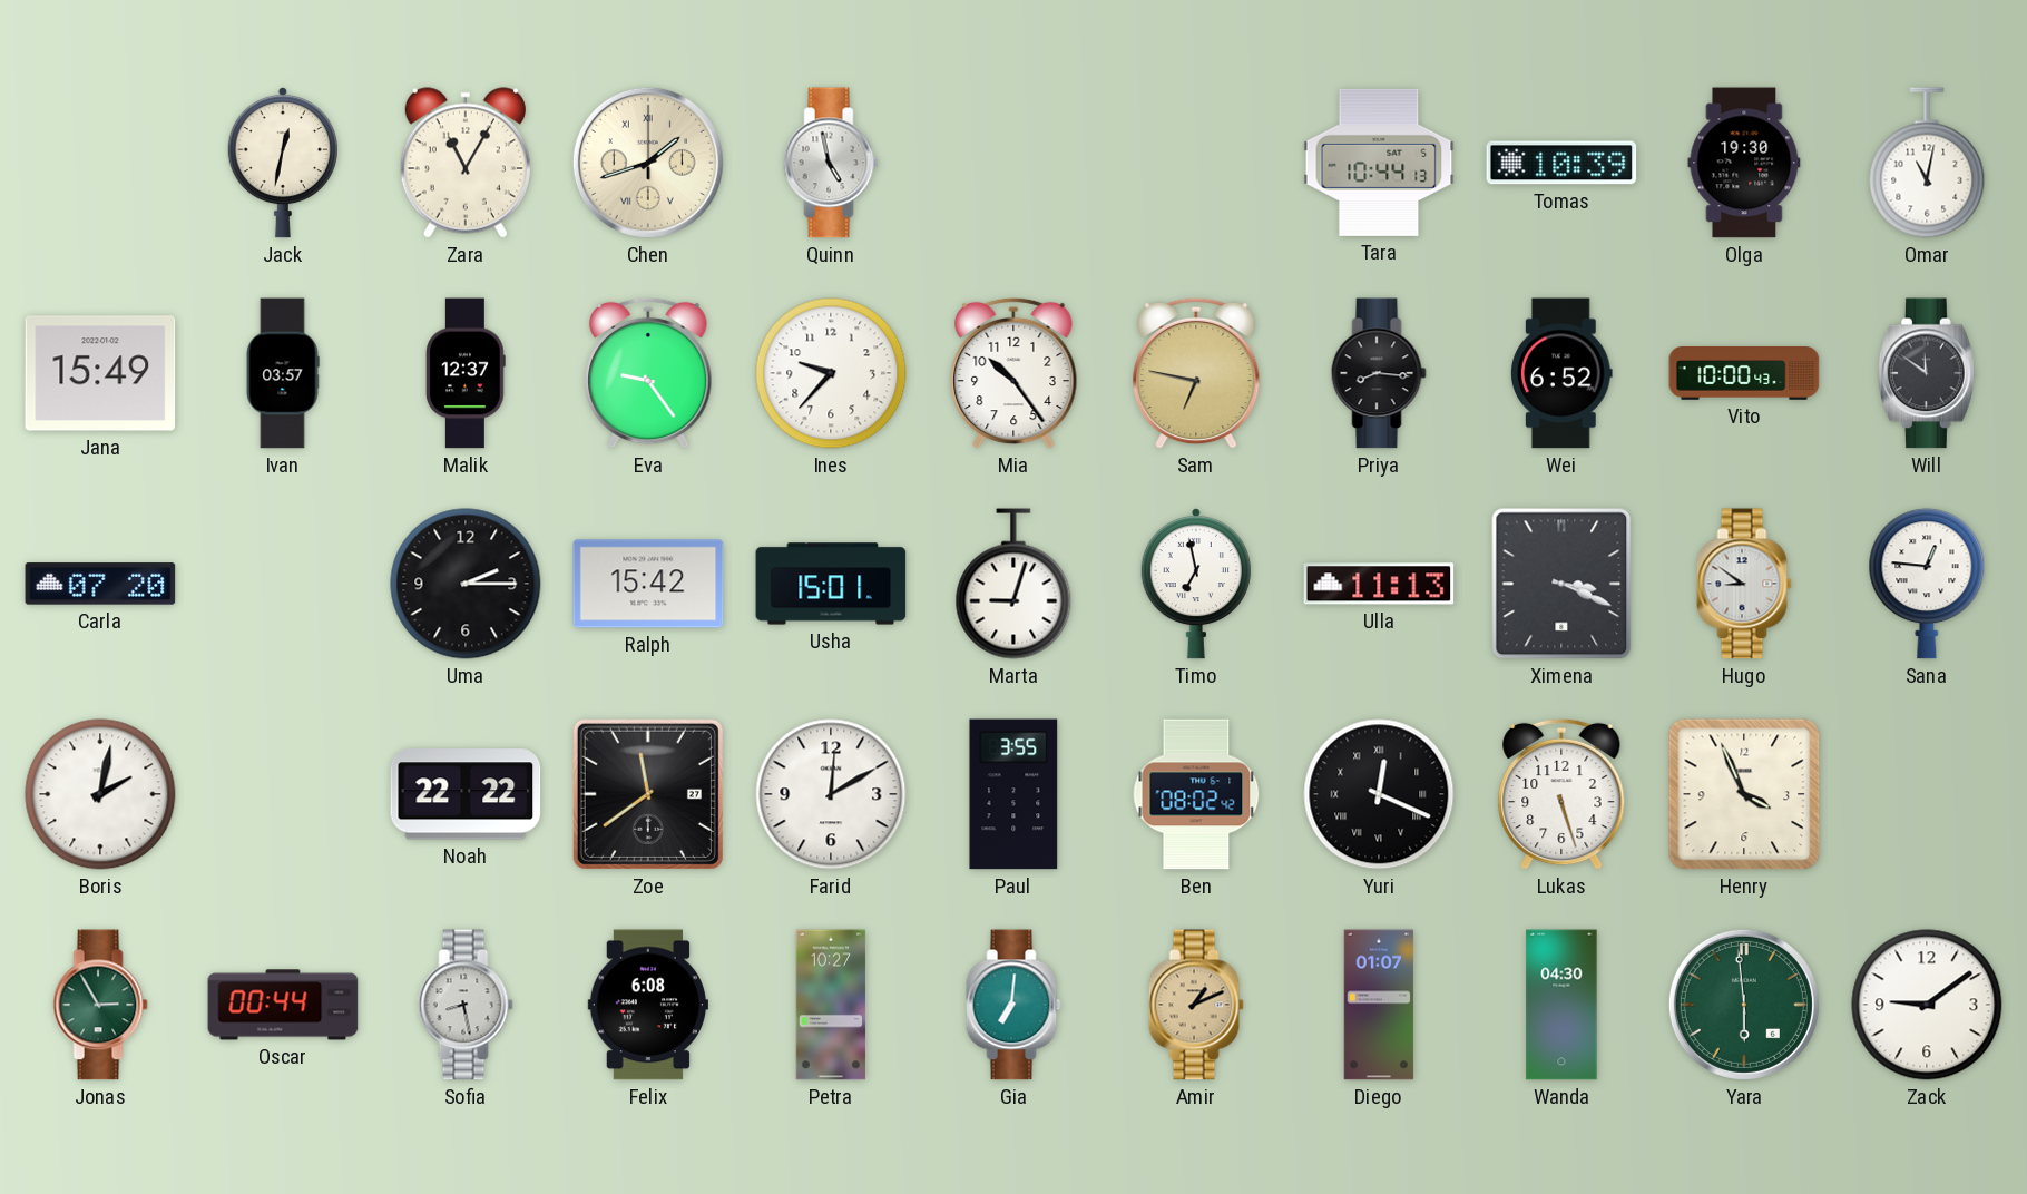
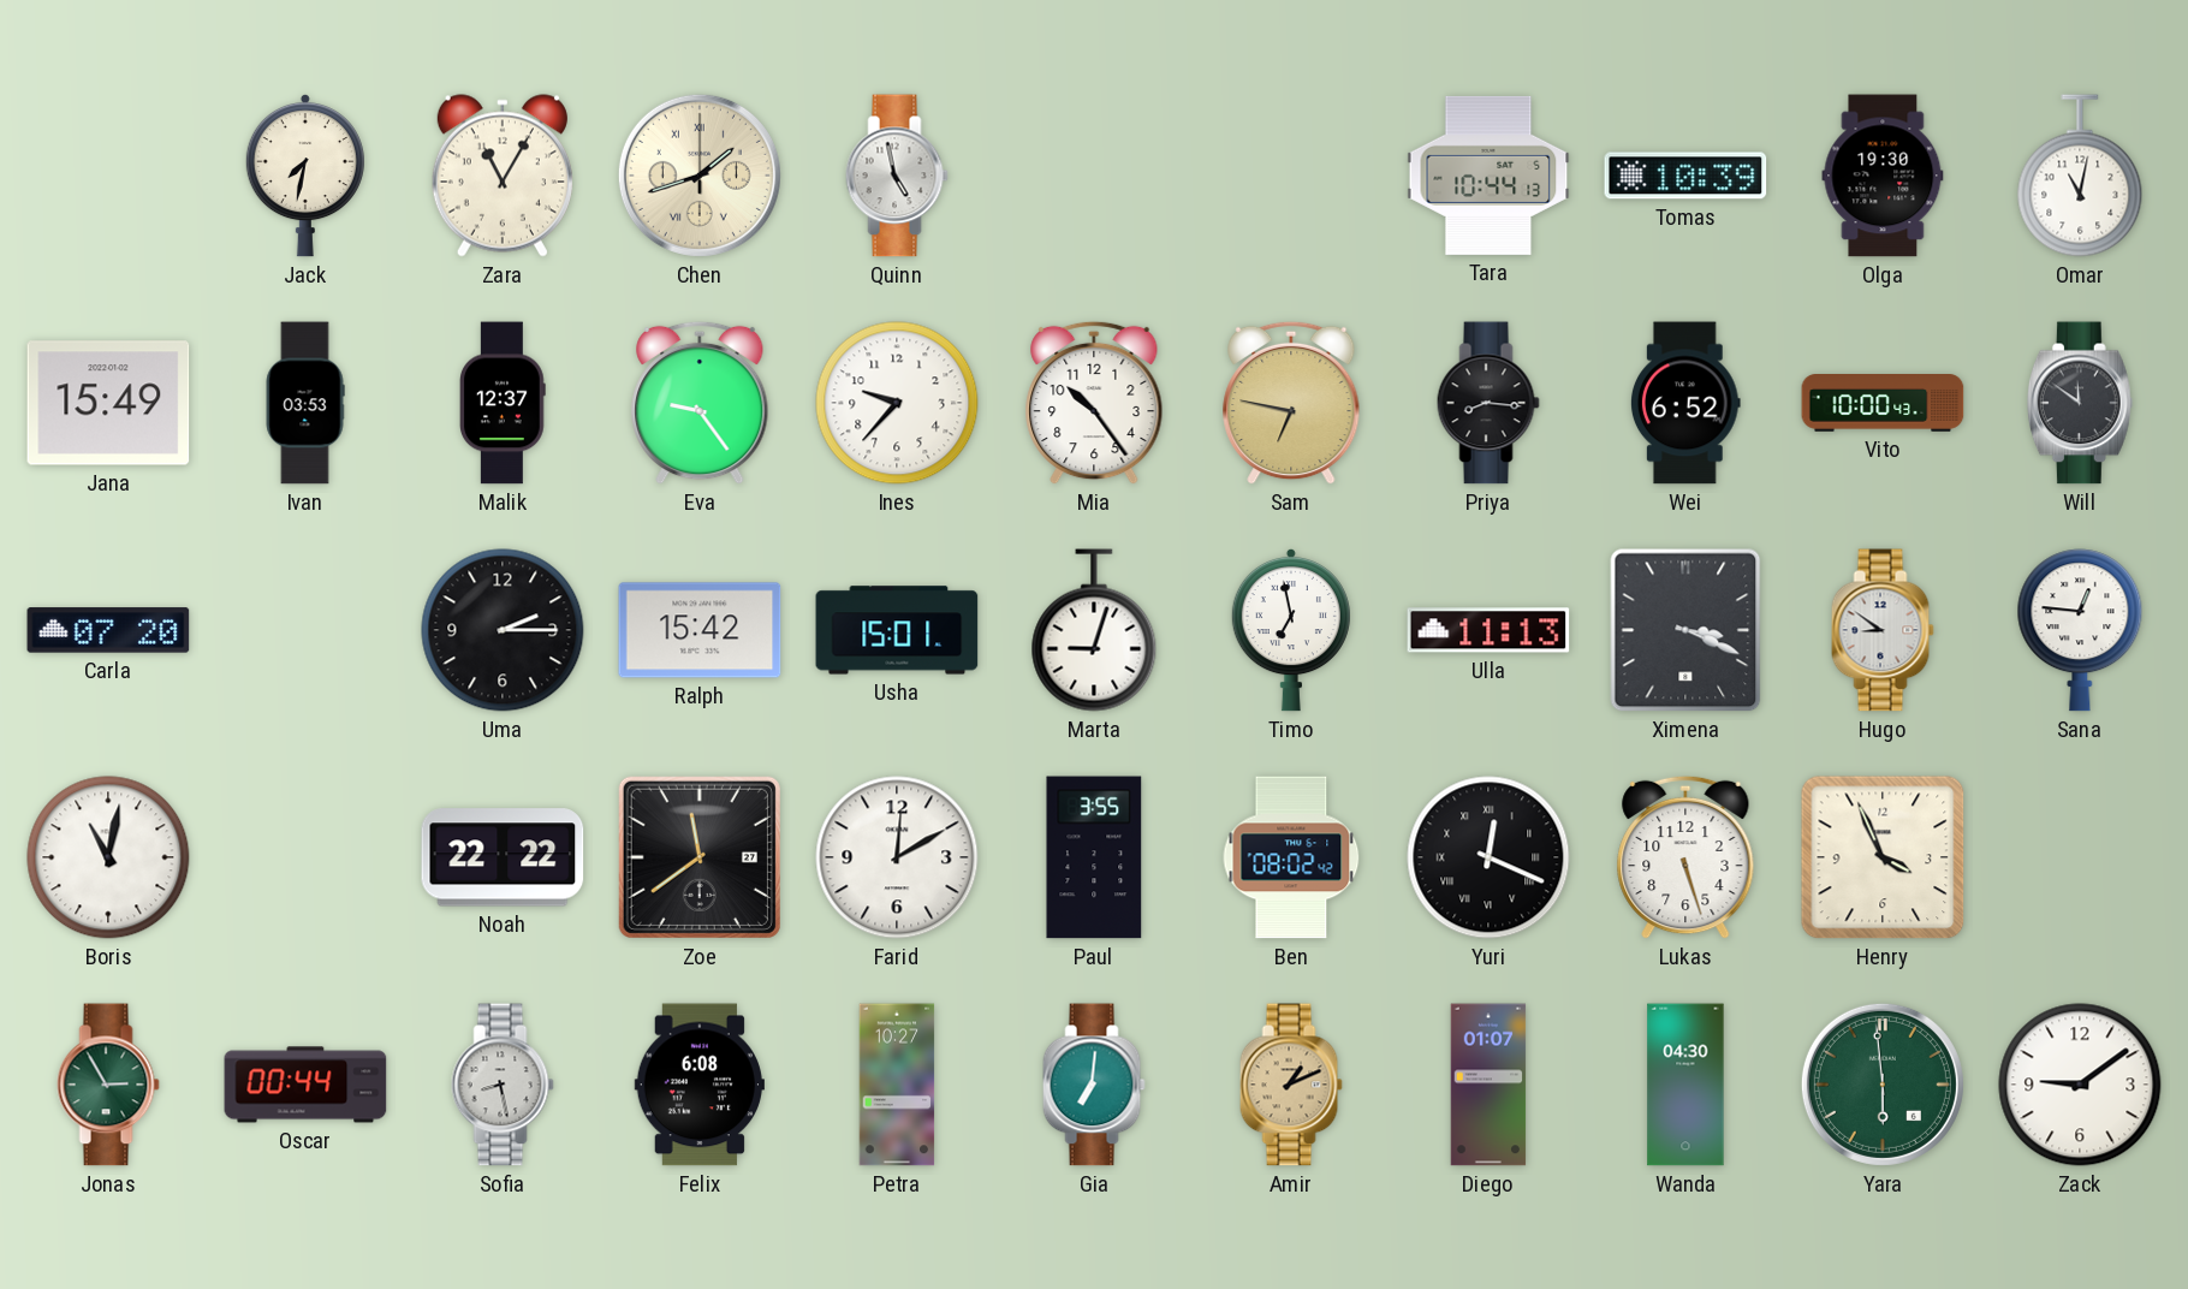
Jack: 12:32 -> 7:32
Ivan: 03:57 -> 03:53
Boris: 2:02 -> 11:02
